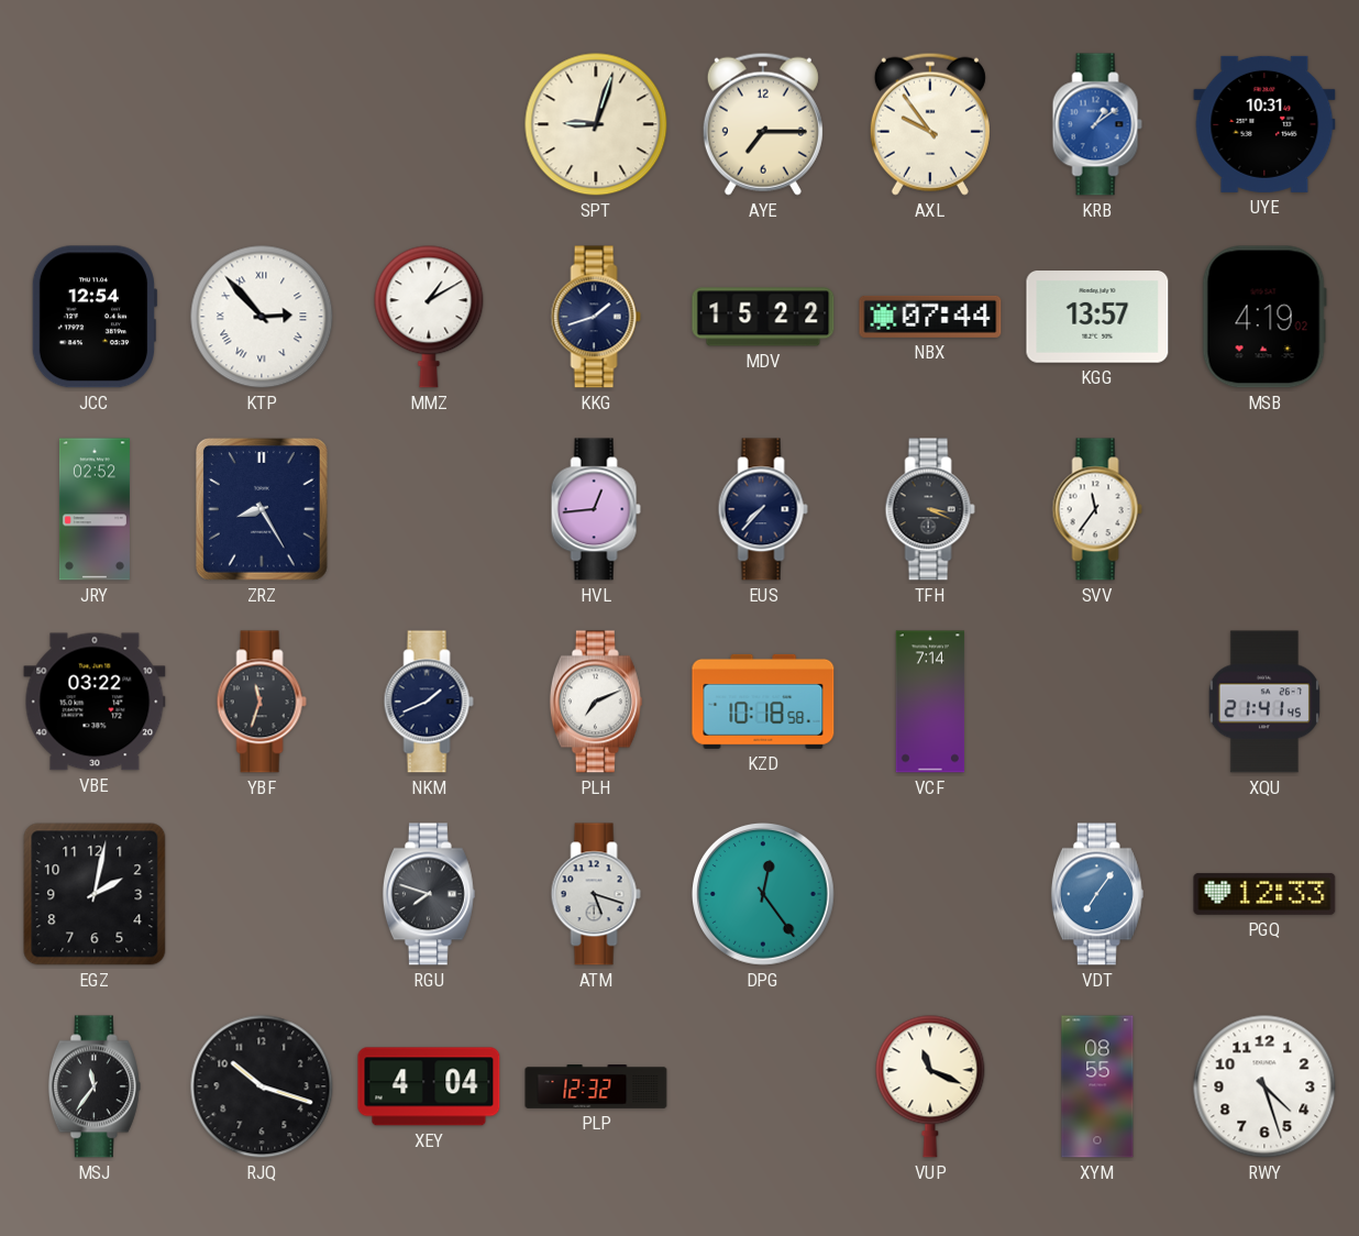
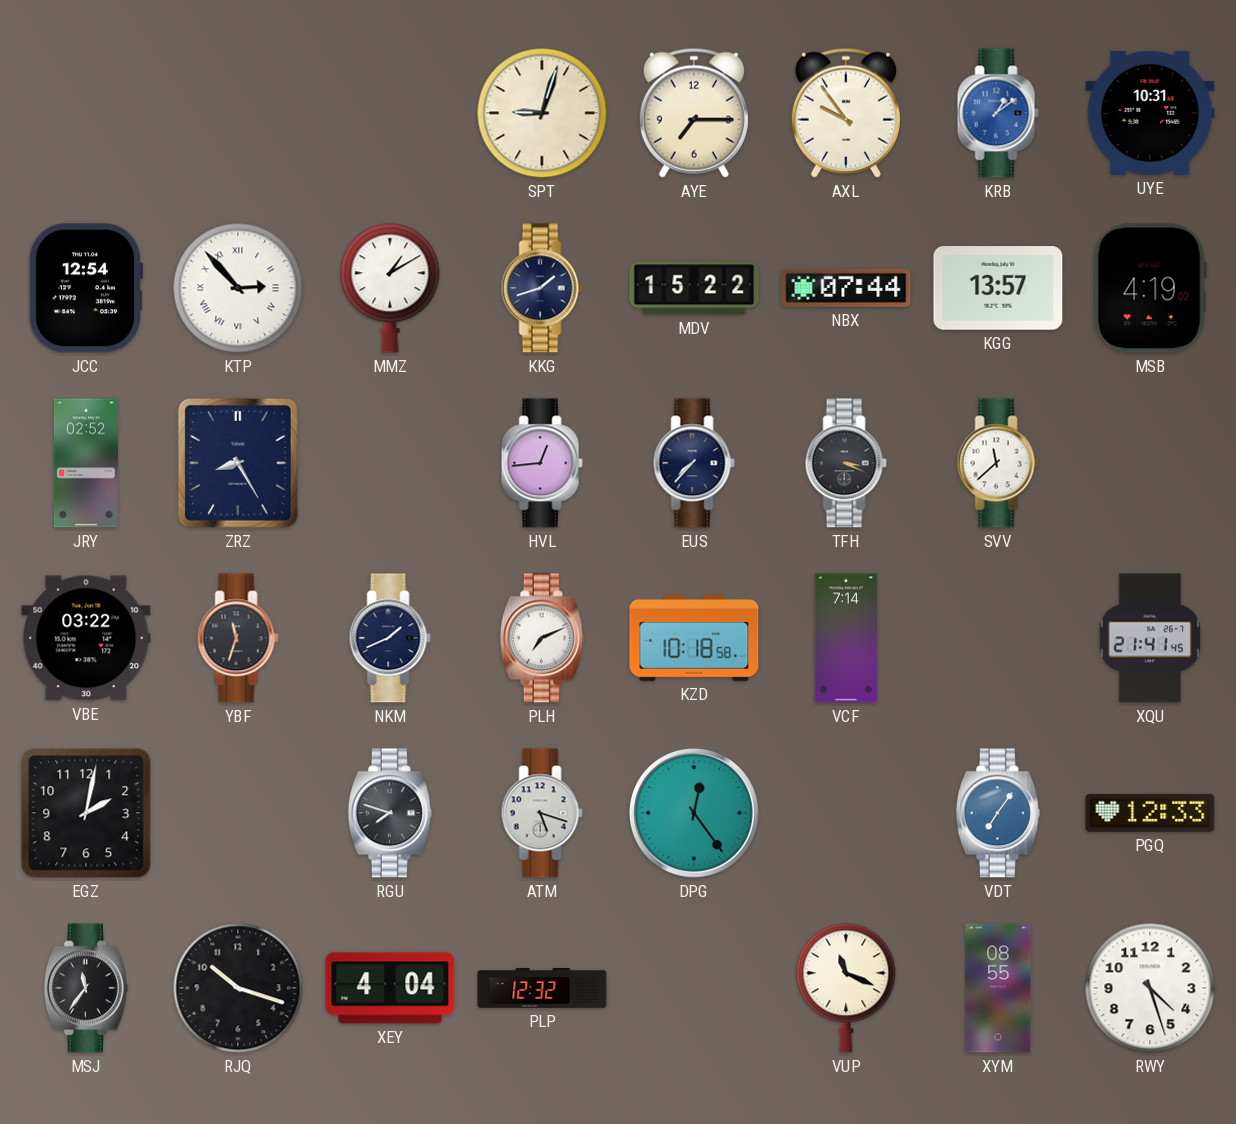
SVV: 11:36 -> 11:38
